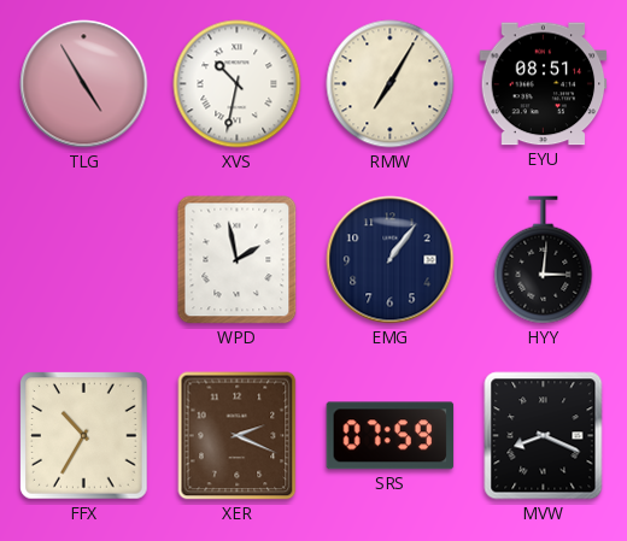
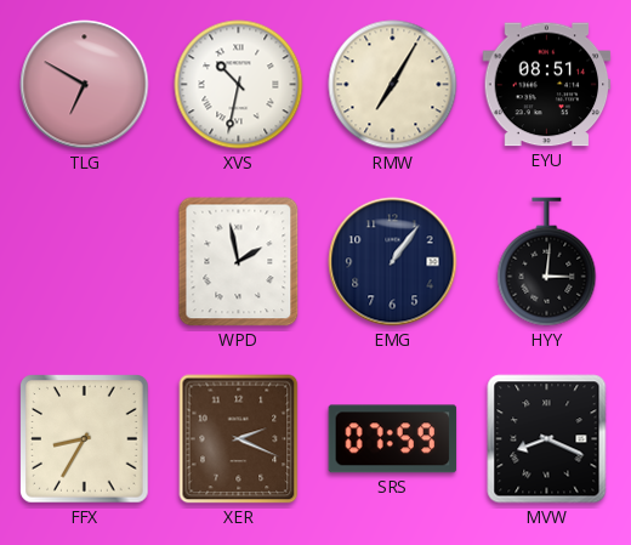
TLG: 4:55 -> 6:50
FFX: 10:35 -> 8:35
